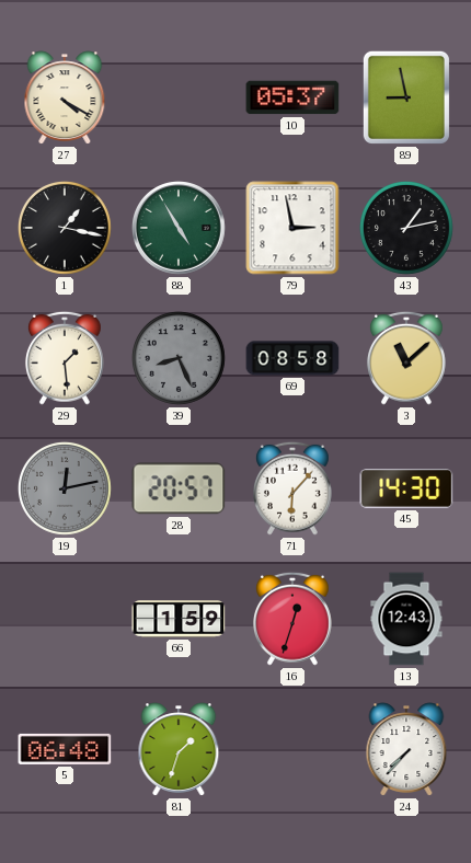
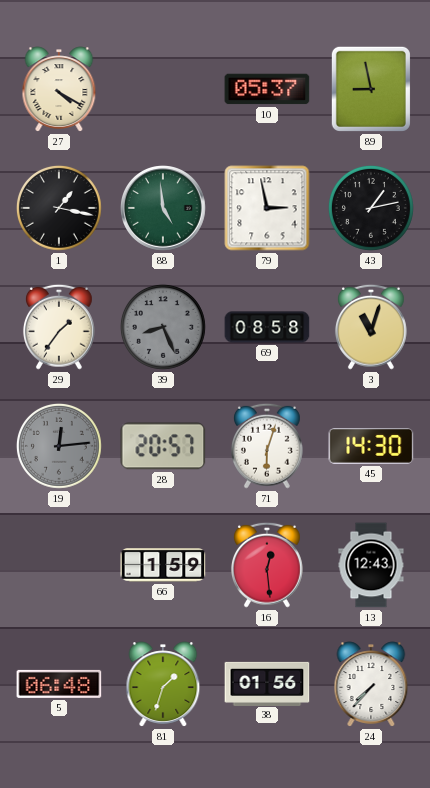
88: 4:55 -> 4:59
29: 1:29 -> 1:36
3: 11:08 -> 11:03
19: 12:13 -> 12:14
71: 6:07 -> 6:03
16: 12:33 -> 12:29
38: none -> 01:56
